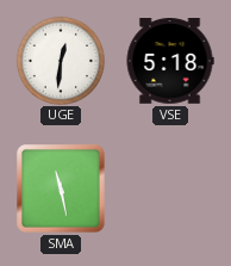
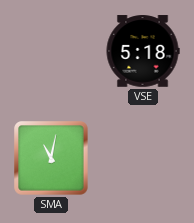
UGE: 12:31 -> none
SMA: 11:28 -> 11:02
